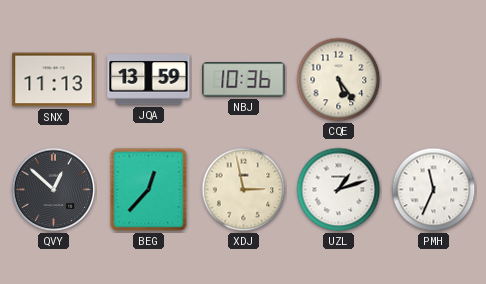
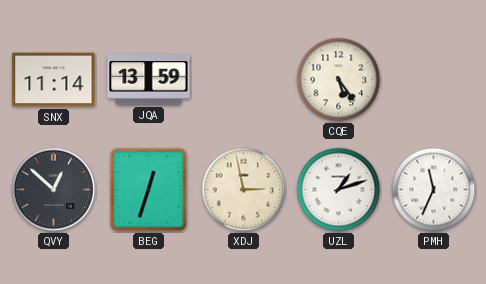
SNX: 11:13 -> 11:14
NBJ: 10:36 -> none
BEG: 12:37 -> 12:33
